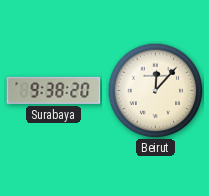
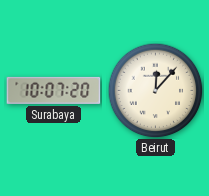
Surabaya: 9:38 -> 10:07
